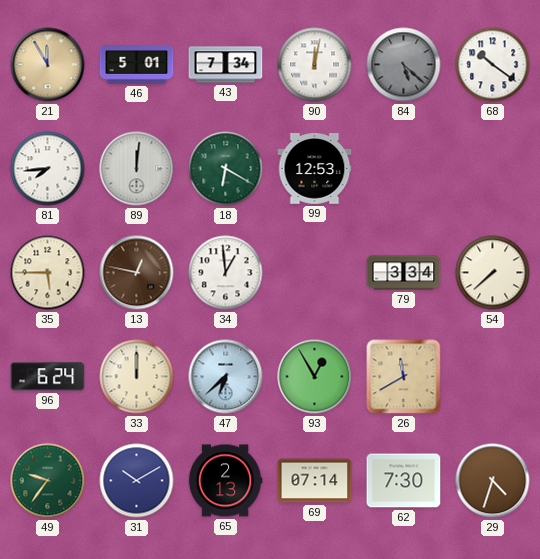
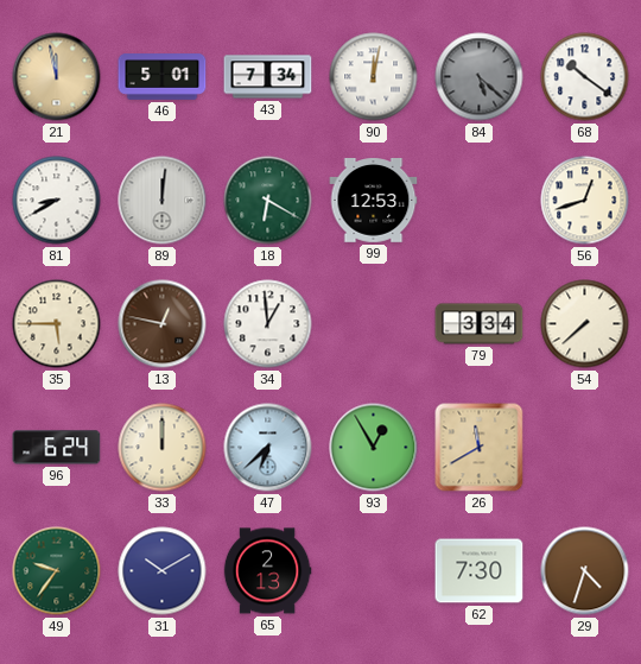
21: 11:55 -> 11:58
81: 7:44 -> 8:40
56: none -> 12:42
69: 07:14 -> none
